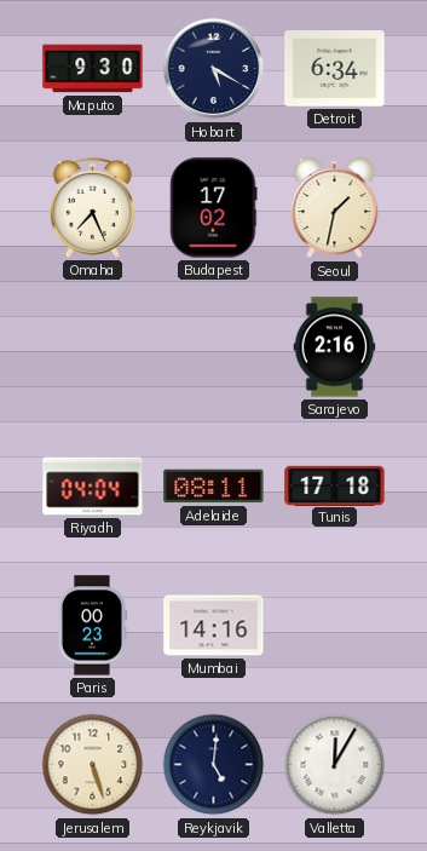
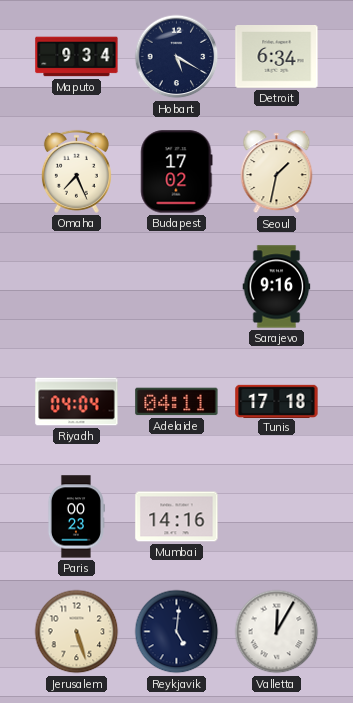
Maputo: 9:30 -> 9:34
Sarajevo: 2:16 -> 9:16
Adelaide: 08:11 -> 04:11
